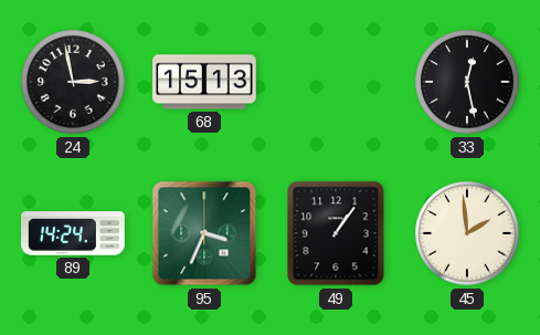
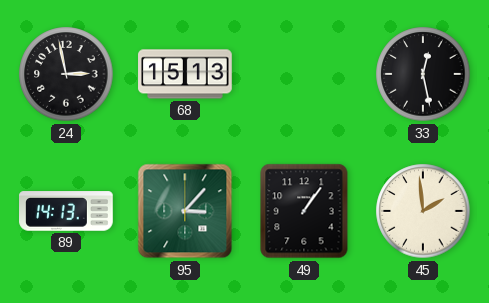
89: 14:24 -> 14:13
95: 3:34 -> 3:07
